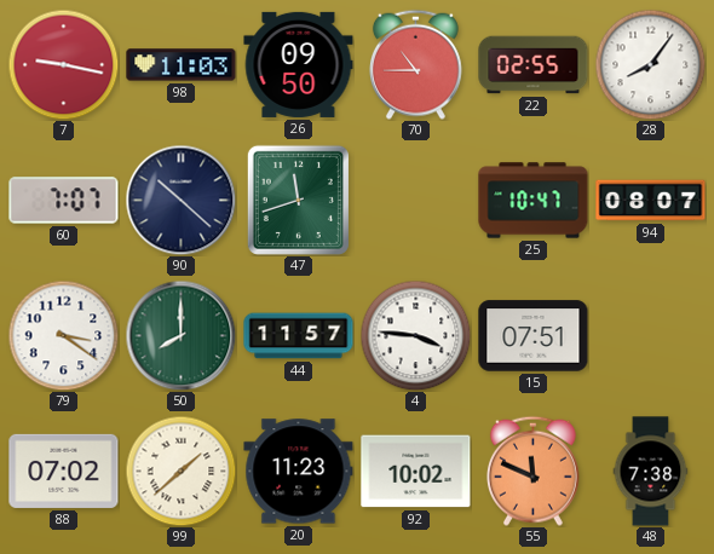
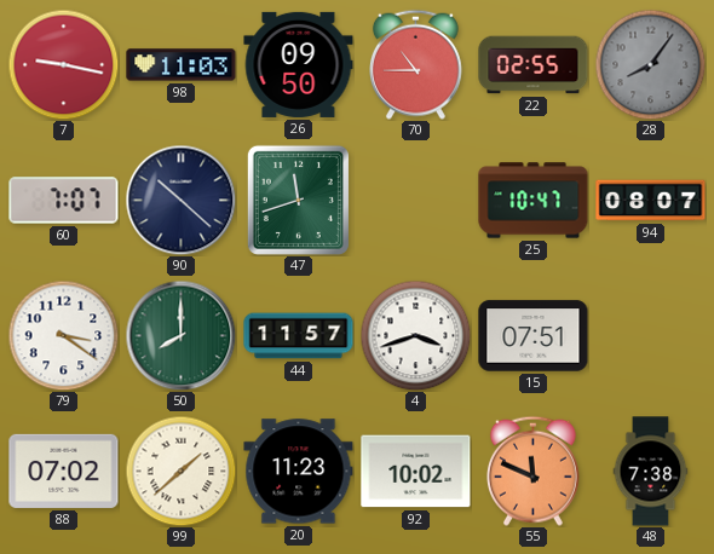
28 dial: white -> grey
4: 3:46 -> 3:42
